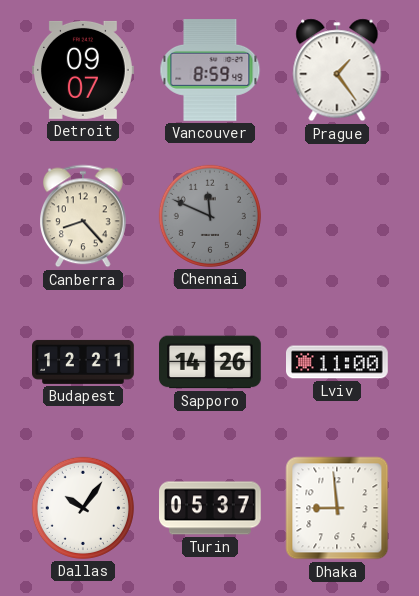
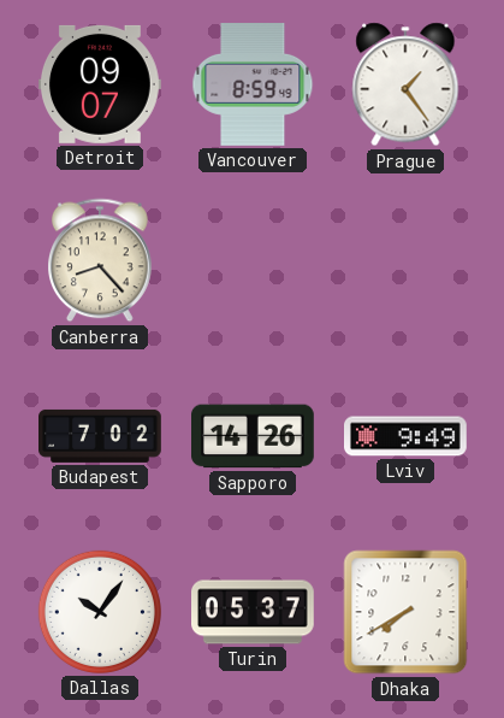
Chennai: 11:49 -> none
Budapest: 12:21 -> 7:02
Lviv: 11:00 -> 9:49
Dhaka: 8:59 -> 7:40
